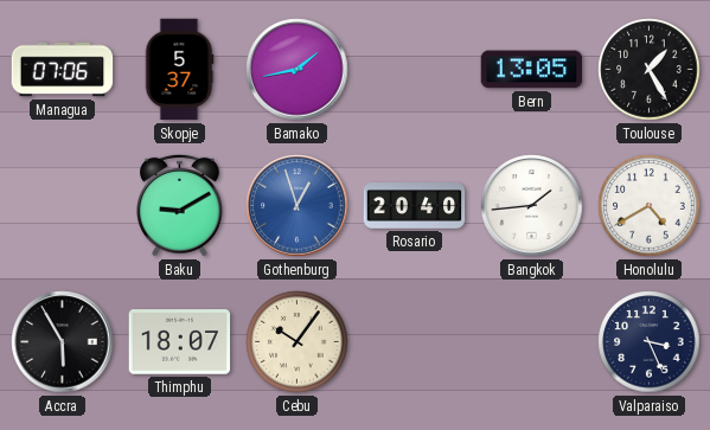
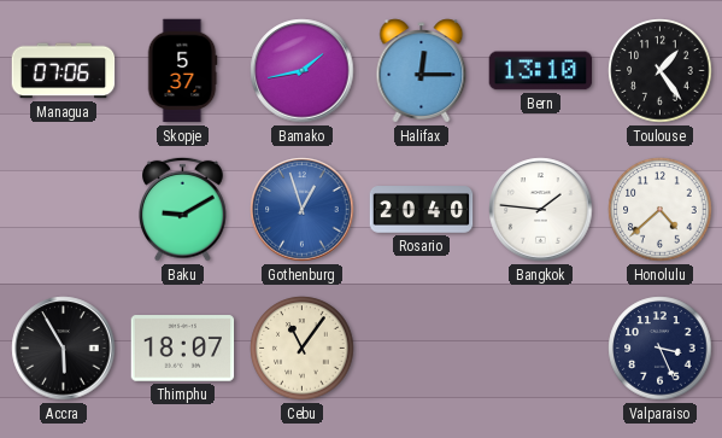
Halifax: none -> 12:15
Bern: 13:05 -> 13:10
Toulouse: 1:25 -> 1:24
Bangkok: 1:44 -> 1:46
Honolulu: 4:40 -> 4:38
Cebu: 10:06 -> 11:06
